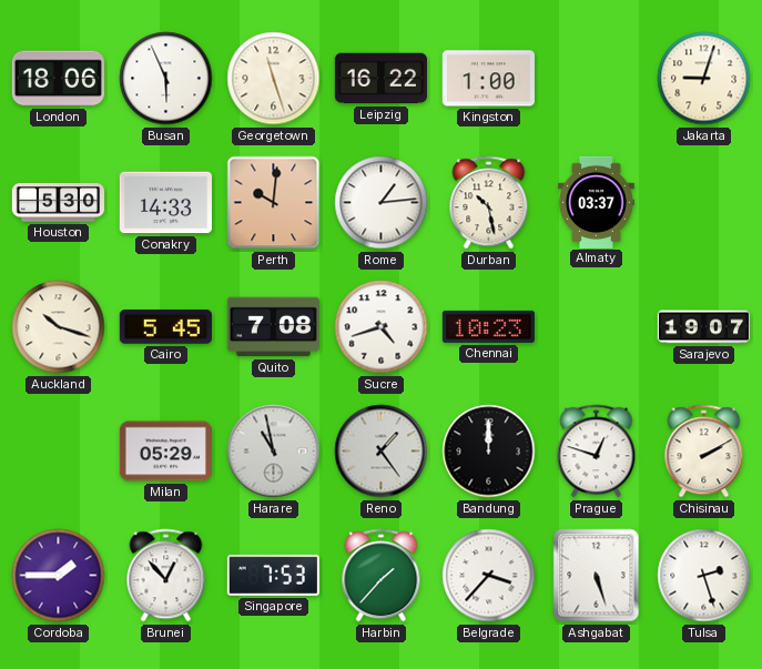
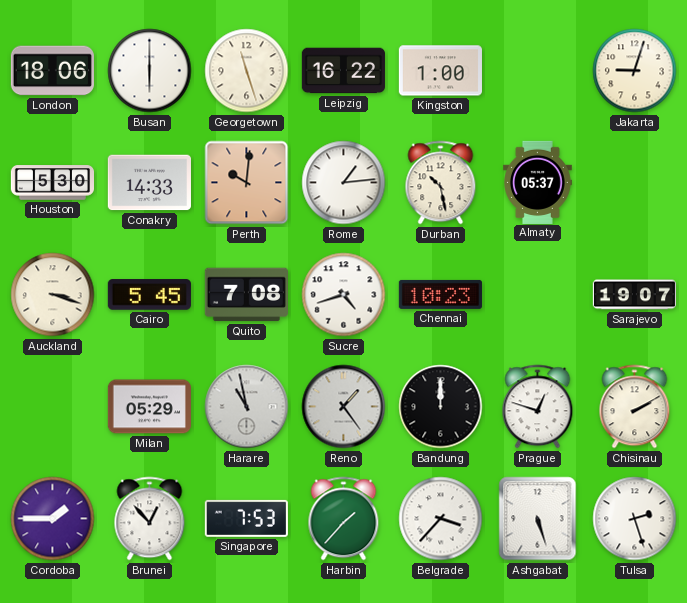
Busan: 5:56 -> 6:00
Almaty: 03:37 -> 05:37
Auckland: 10:18 -> 3:18
